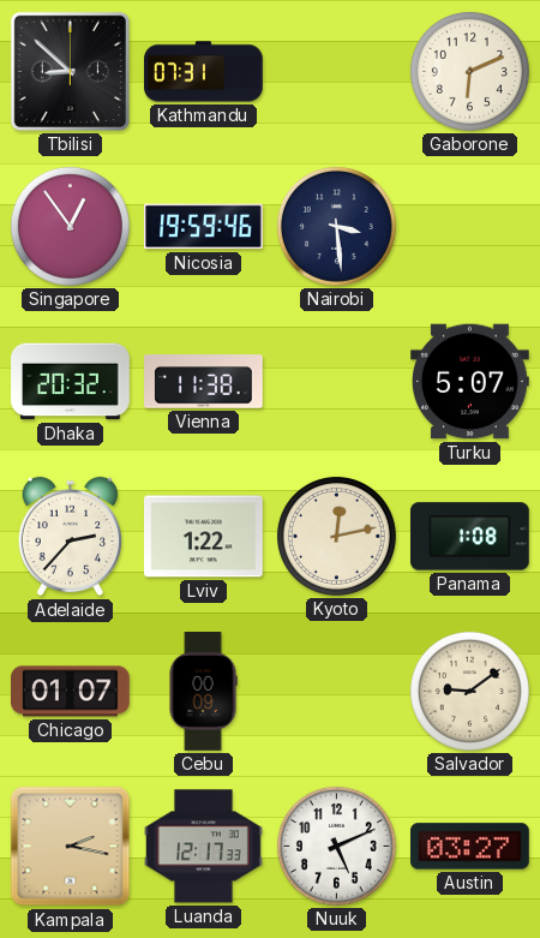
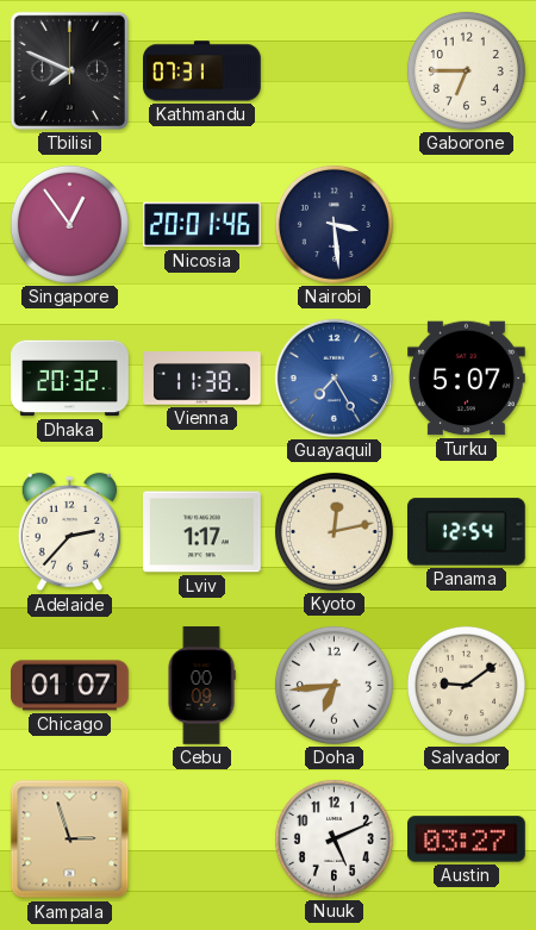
Tbilisi: 8:52 -> 7:49
Gaborone: 6:11 -> 6:45
Nicosia: 19:59 -> 20:01
Guayaquil: none -> 7:25
Lviv: 1:22 -> 1:17
Panama: 1:08 -> 12:54
Doha: none -> 6:44
Kampala: 2:17 -> 2:57
Luanda: 12:17 -> none
